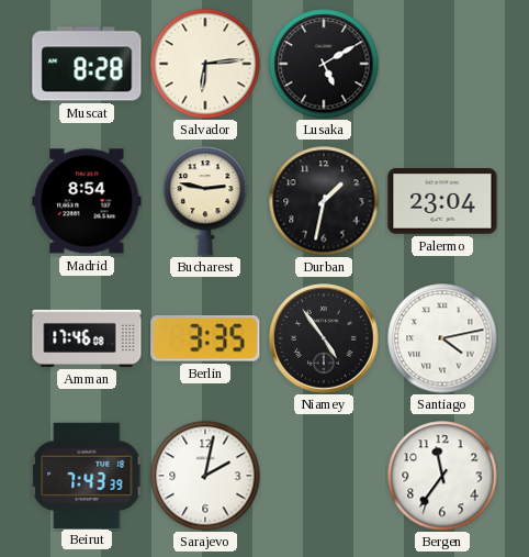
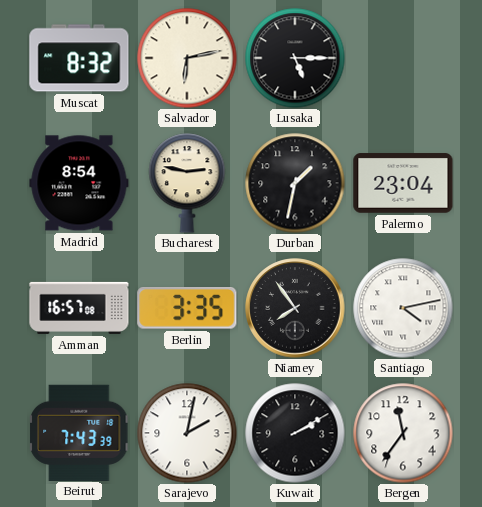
Muscat: 8:28 -> 8:32
Salvador: 6:14 -> 6:13
Lusaka: 5:10 -> 5:15
Amman: 17:46 -> 16:57
Niamey: 4:54 -> 7:54
Kuwait: none -> 2:10
